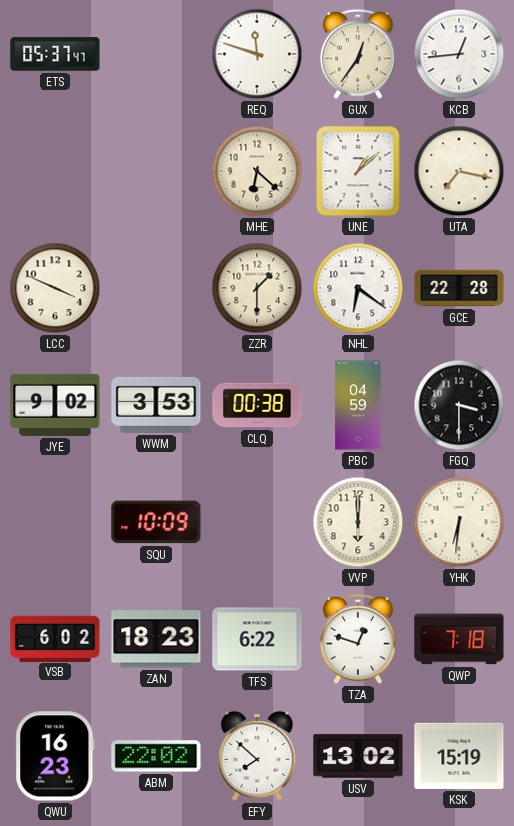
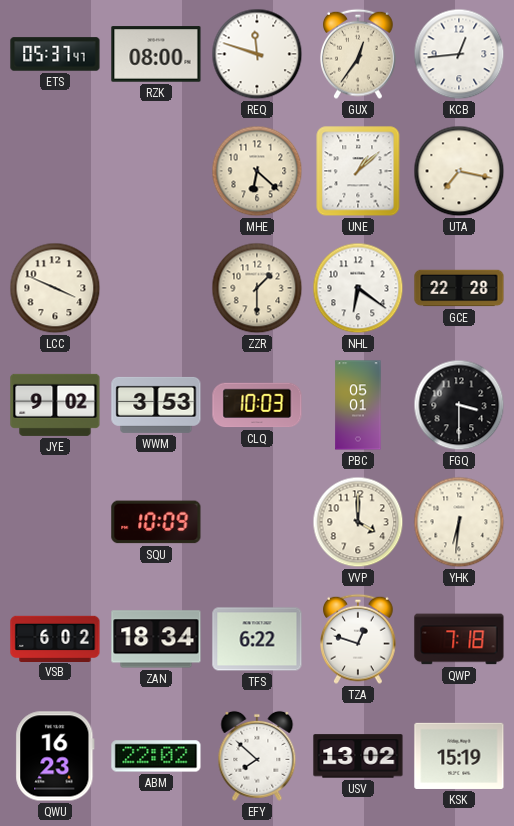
RZK: none -> 08:00
CLQ: 00:38 -> 10:03
PBC: 04:59 -> 05:01
VVP: 6:00 -> 4:00
ZAN: 18:23 -> 18:34
